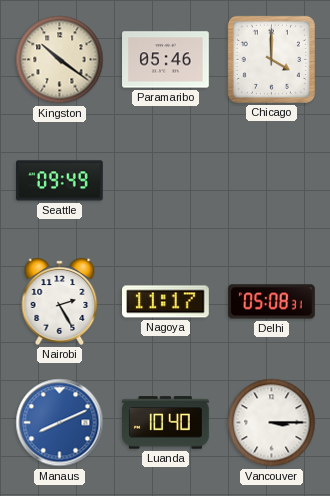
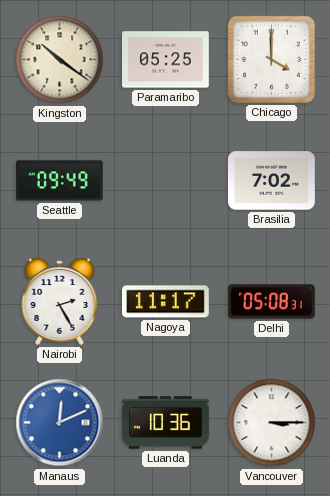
Paramaribo: 05:46 -> 05:25
Brasilia: none -> 7:02
Manaus: 8:11 -> 12:11
Luanda: 10:40 -> 10:36
